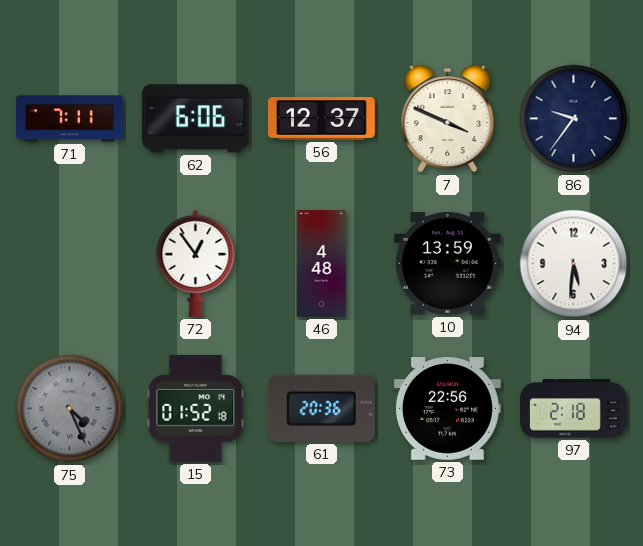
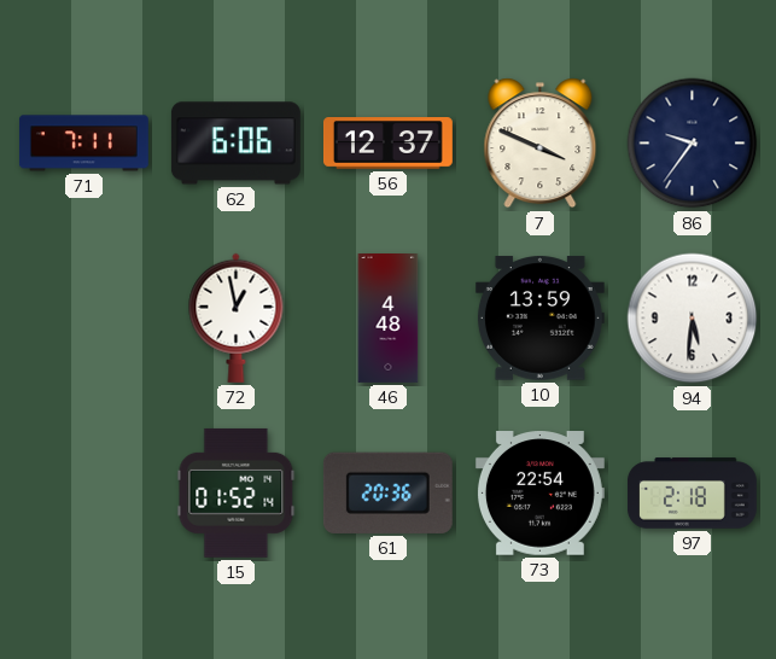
72: 12:54 -> 12:58
75: 4:26 -> none
15: 01:52:18 -> 01:52:14
73: 22:56 -> 22:54
